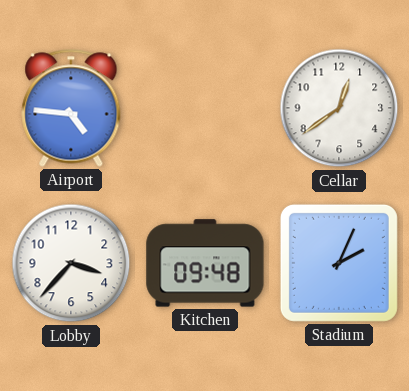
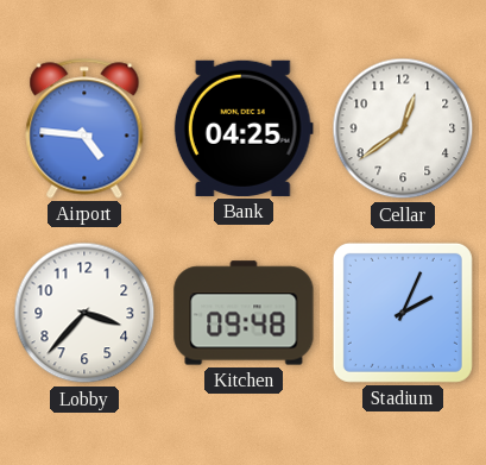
Bank: none -> 04:25
